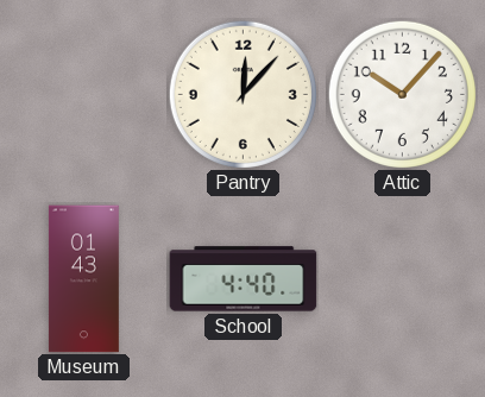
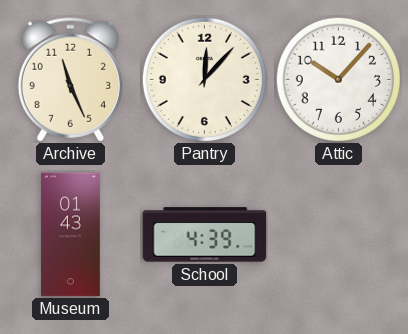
Archive: none -> 11:26
School: 4:40 -> 4:39
